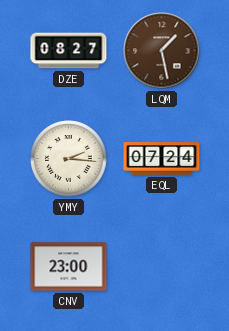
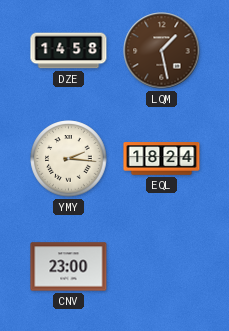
DZE: 08:27 -> 14:58
EQL: 07:24 -> 18:24
